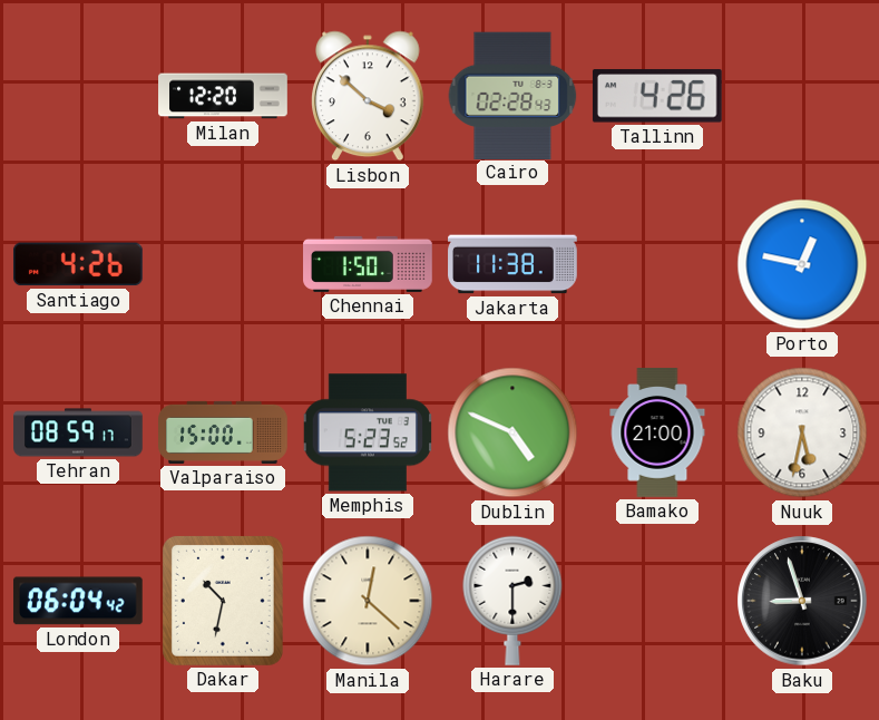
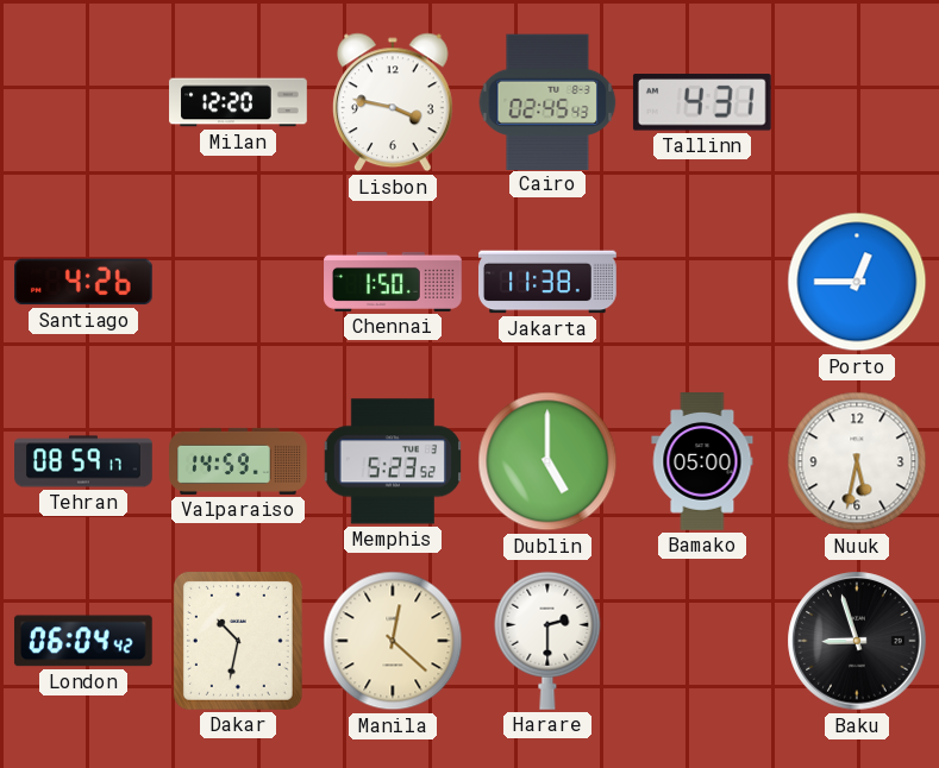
Lisbon: 3:52 -> 3:47
Cairo: 02:28 -> 02:45
Tallinn: 4:26 -> 4:31
Porto: 12:47 -> 12:45
Valparaiso: 15:00 -> 14:59
Dublin: 4:49 -> 5:00
Bamako: 21:00 -> 05:00
